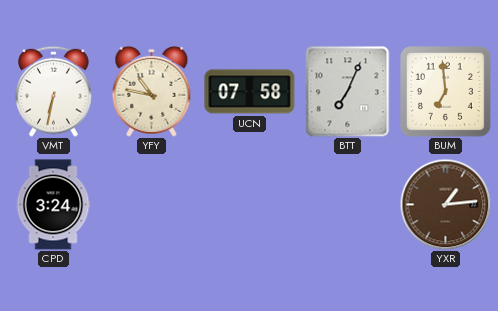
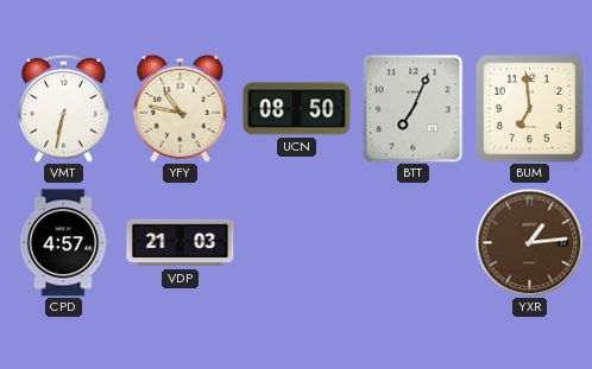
UCN: 07:58 -> 08:50
CPD: 3:24 -> 4:57
VDP: none -> 21:03
